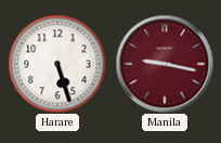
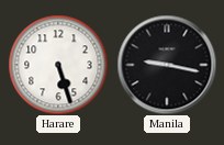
Manila dial: burgundy -> black
